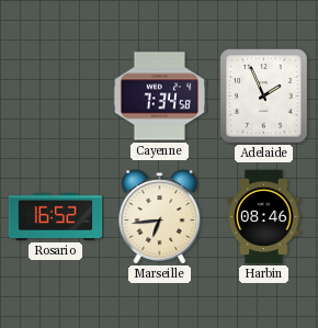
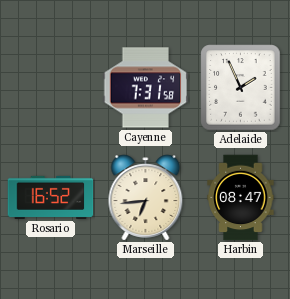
Cayenne: 7:34 -> 7:31
Harbin: 08:46 -> 08:47
